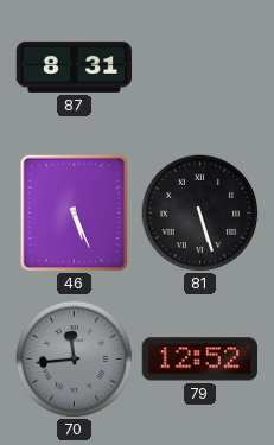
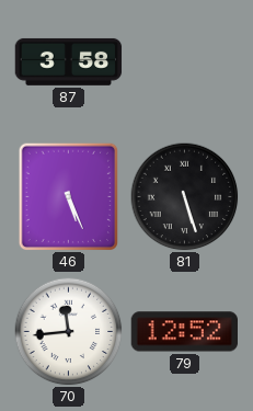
87: 8:31 -> 3:58
70 dial: grey -> white
